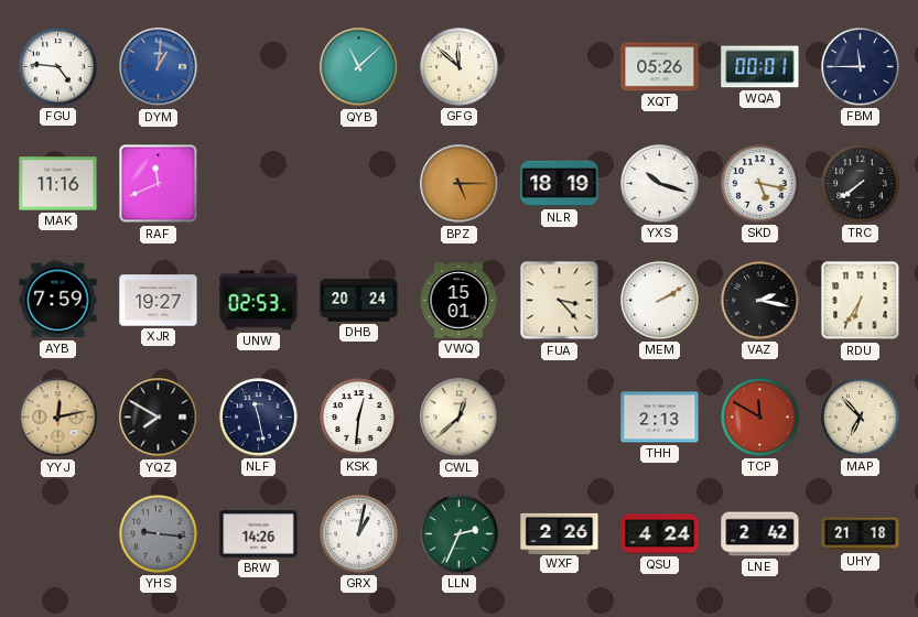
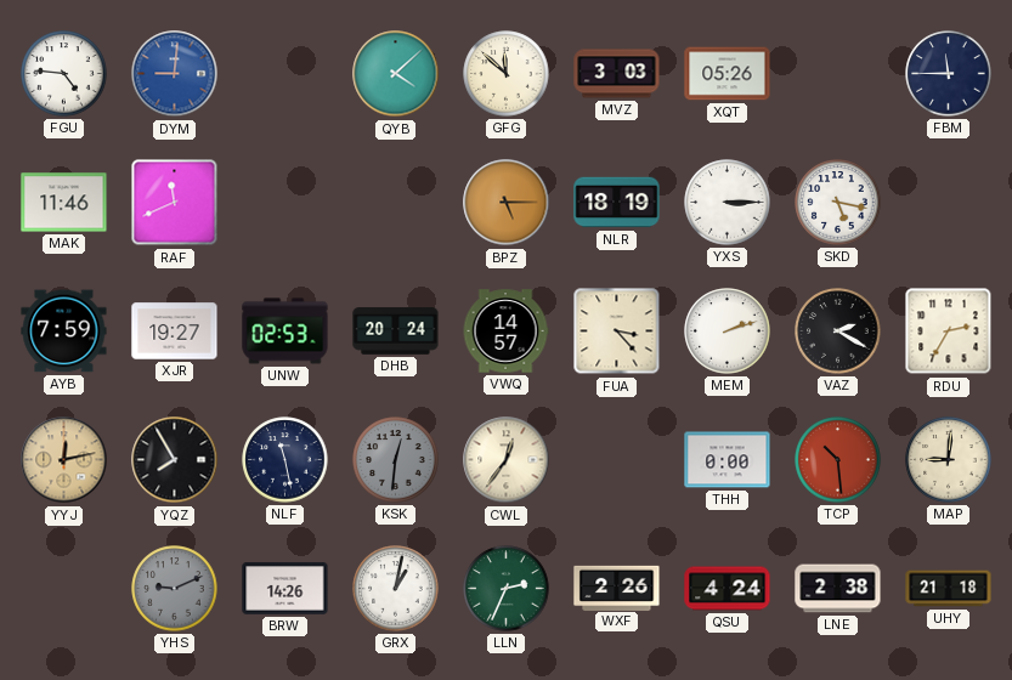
DYM: 1:01 -> 9:01
QYB: 11:08 -> 4:08
MVZ: none -> 3:03
WQA: 00:01 -> none
MAK: 11:16 -> 11:46
YXS: 10:18 -> 3:15
TRC: 7:39 -> none
VWQ: 15:01 -> 14:57
MEM: 2:10 -> 2:12
VAZ: 2:17 -> 2:20
RDU: 6:35 -> 2:35
YQZ: 7:50 -> 7:55
KSK dial: white -> grey
CWL: 12:38 -> 12:36
THH: 2:13 -> 0:00
TCP: 11:50 -> 10:29
MAP: 6:53 -> 9:01
YHS: 9:16 -> 9:11
LNE: 2:42 -> 2:38
